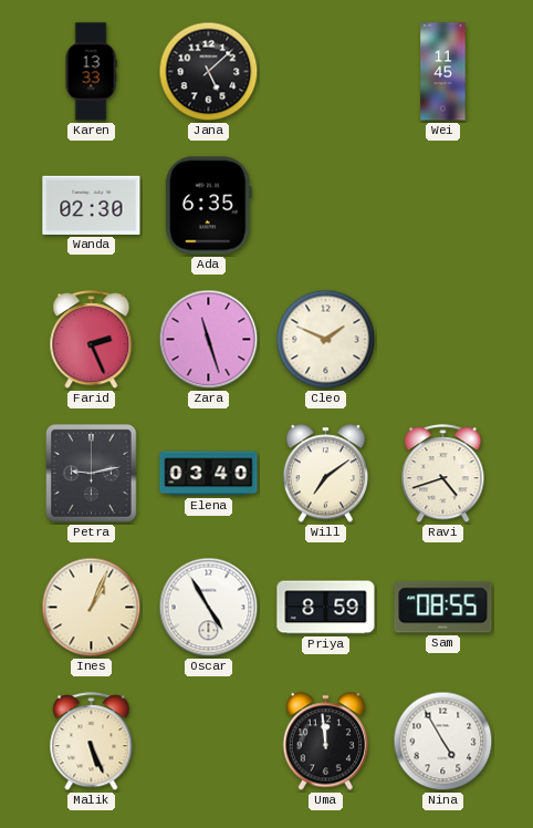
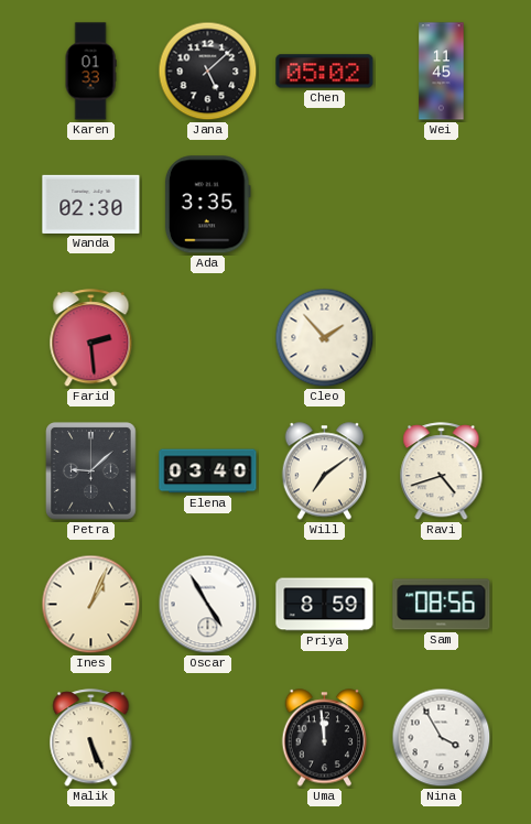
Karen: 13:33 -> 01:33
Chen: none -> 05:02
Ada: 6:35 -> 3:35
Farid: 2:26 -> 2:29
Zara: 11:27 -> none
Cleo: 1:49 -> 1:53
Petra: 9:13 -> 9:08
Sam: 08:55 -> 08:56
Nina: 4:55 -> 3:55
